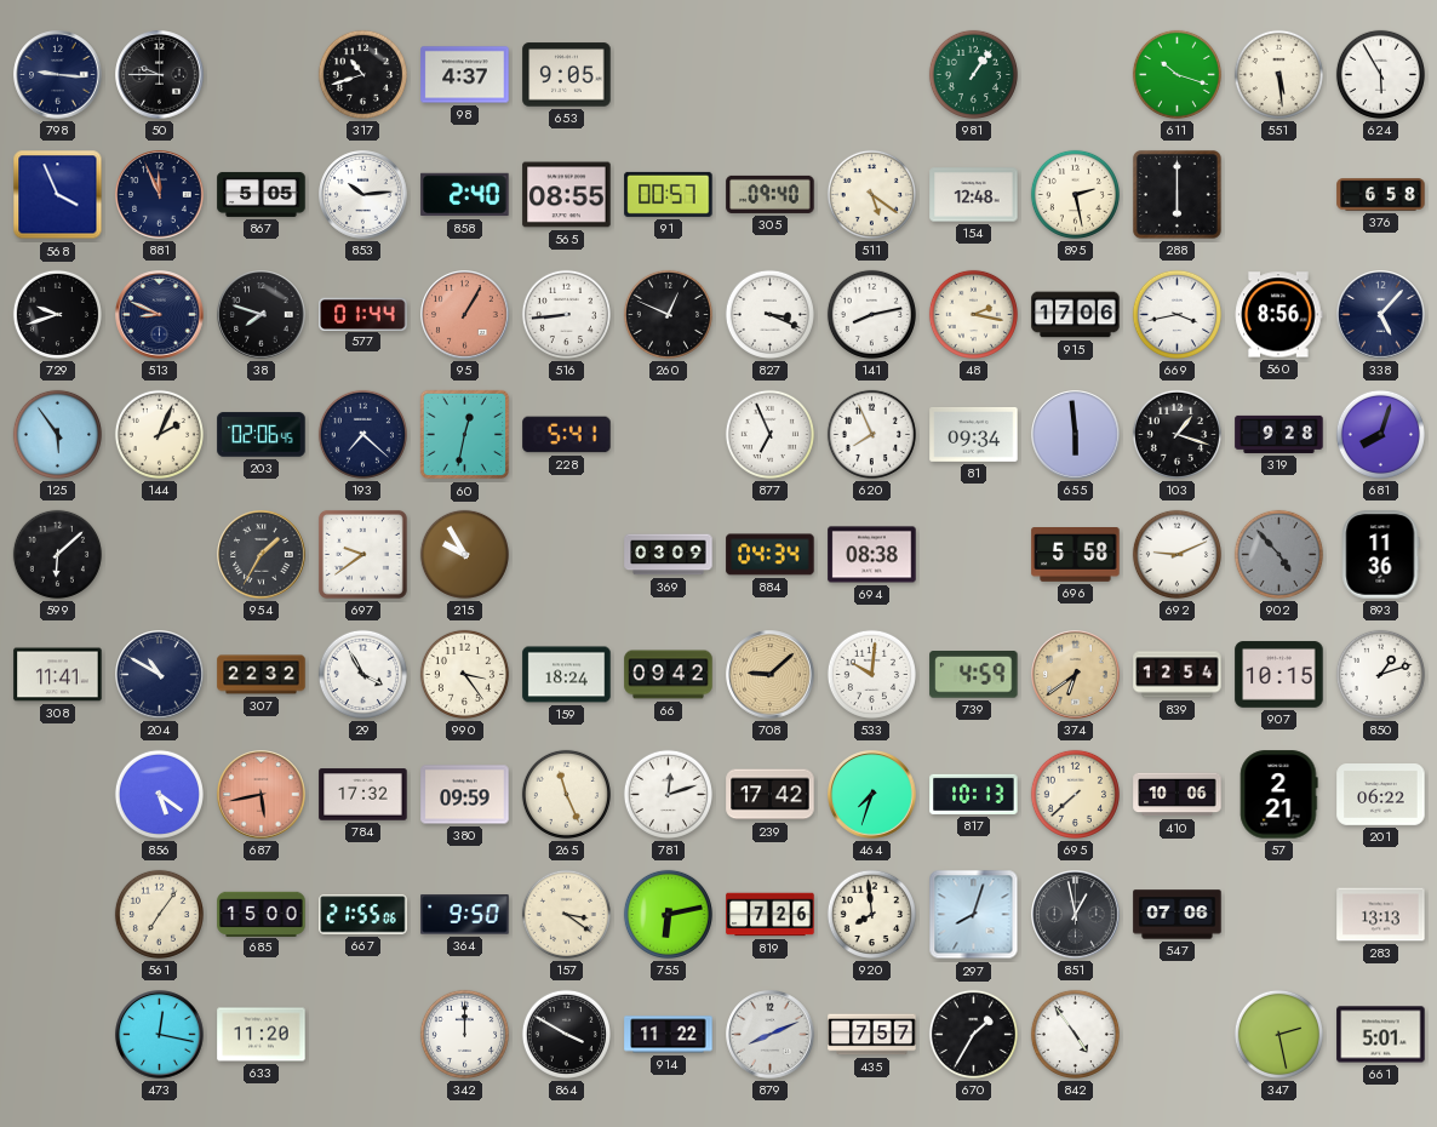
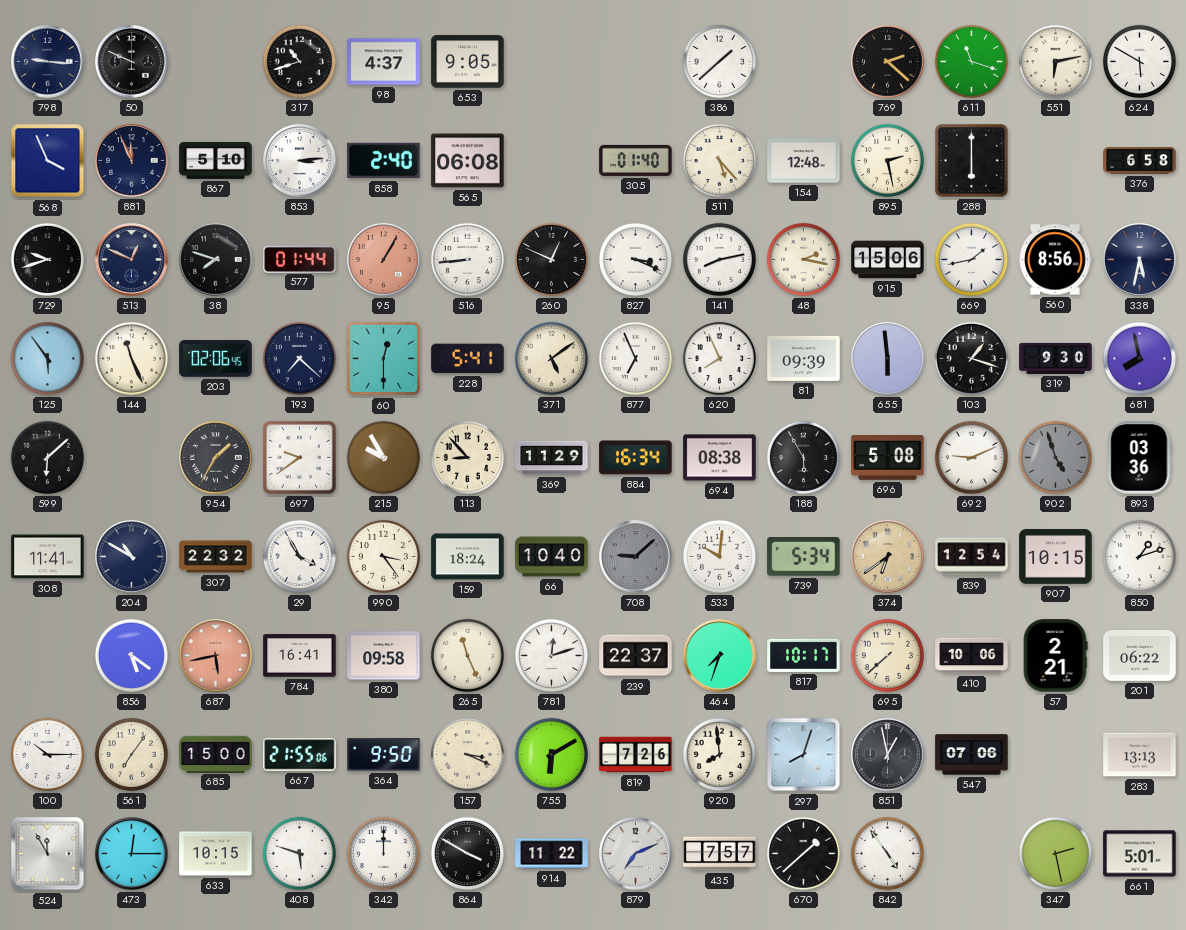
50: 9:45 -> 9:49
386: none -> 1:38
981: 1:06 -> none
769: none -> 2:22
611: 10:18 -> 11:18
551: 5:29 -> 6:13
624: 5:55 -> 5:50
867: 5:05 -> 5:10
853: 10:14 -> 3:14
565: 08:55 -> 06:08
91: 00:57 -> none
305: 09:40 -> 01:40
511: 5:21 -> 5:23
513: 8:49 -> 12:49
915: 17:06 -> 15:06
669: 3:43 -> 1:43
338: 5:07 -> 5:32
144: 2:04 -> 11:26
60: 12:32 -> 12:30
371: none -> 5:09
81: 09:34 -> 09:39
319: 9:28 -> 9:30
681: 8:03 -> 7:58
113: none -> 8:53
369: 03:09 -> 11:29
884: 04:34 -> 16:34
188: none -> 5:55
696: 5:58 -> 5:08
902: 4:53 -> 4:57
893: 11:36 -> 03:36
66: 09:42 -> 10:40
708 dial: champagne -> grey
739: 4:59 -> 5:34
784: 17:32 -> 16:41
380: 09:59 -> 09:58
239: 17:42 -> 22:37
817: 10:13 -> 10:17
100: none -> 10:15
157: 3:21 -> 3:19
755: 6:13 -> 6:10
524: none -> 11:55
473: 12:17 -> 12:15
633: 11:20 -> 10:15
408: none -> 5:48
879: 8:11 -> 7:11
670: 1:35 -> 1:38
